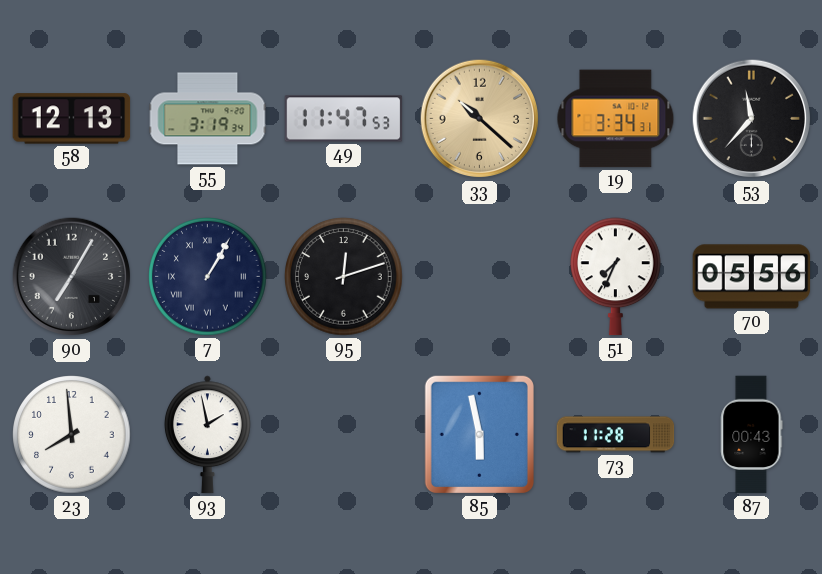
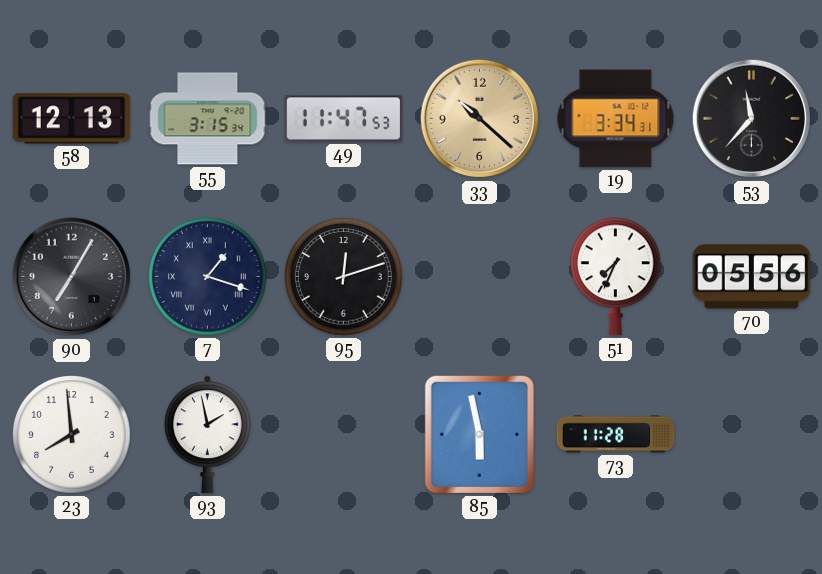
55: 3:19 -> 3:15
7: 1:05 -> 1:18
87: 00:43 -> none
